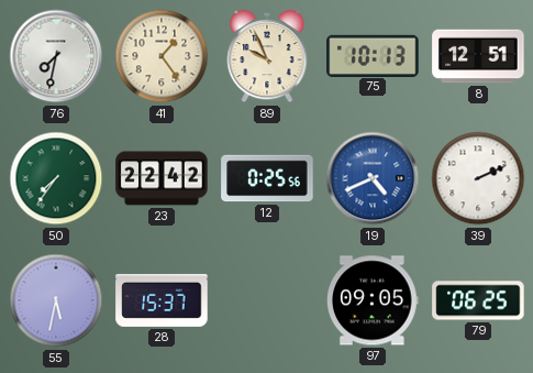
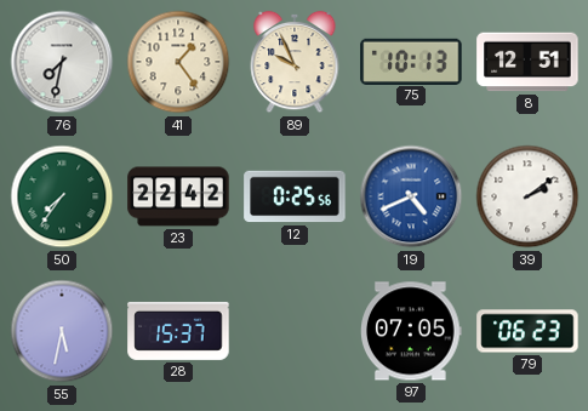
39: 2:11 -> 2:09
97: 09:05 -> 07:05
79: 06:25 -> 06:23
